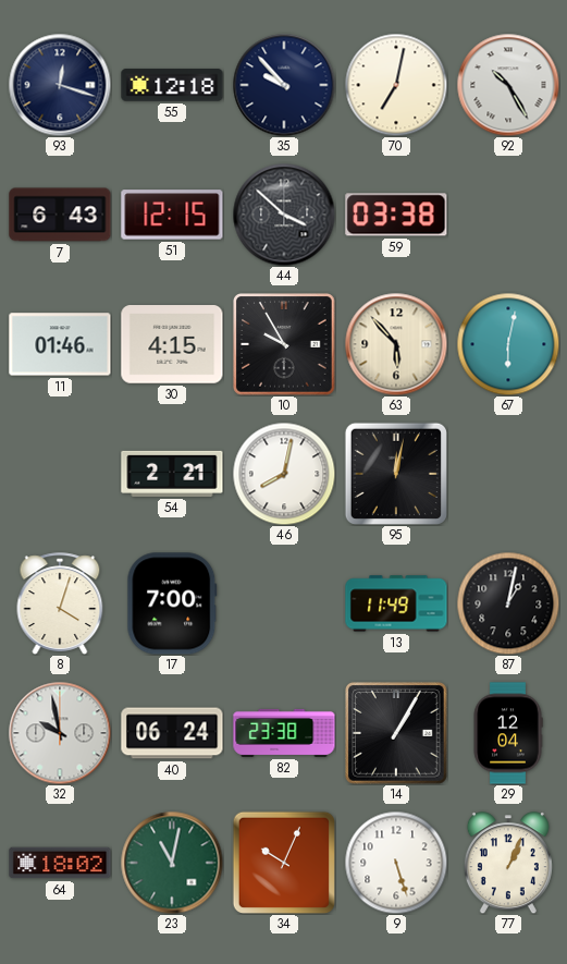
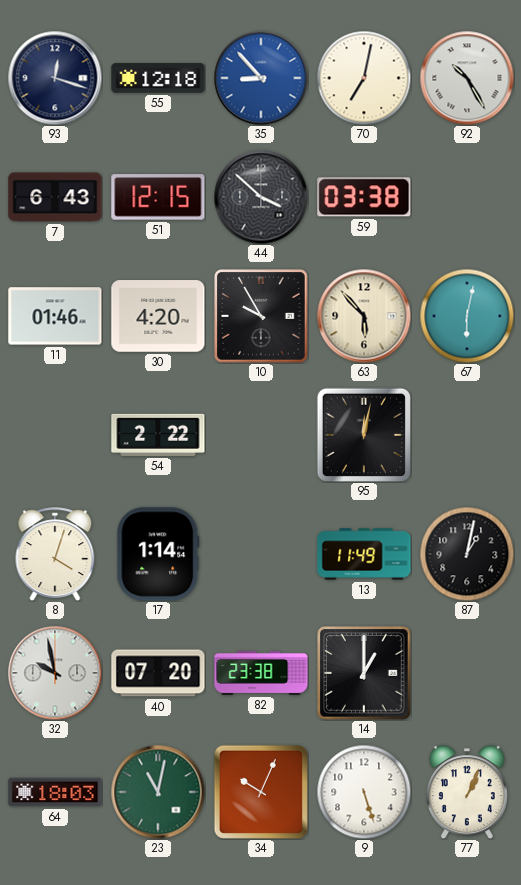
35: 9:53 -> 8:53
35 dial: navy -> blue
30: 4:15 -> 4:20
54: 2:21 -> 2:22
46: 8:02 -> none
17: 7:00 -> 1:14
40: 06:24 -> 07:20
14: 1:05 -> 1:00
29: 12:04 -> none
64: 18:02 -> 18:03
